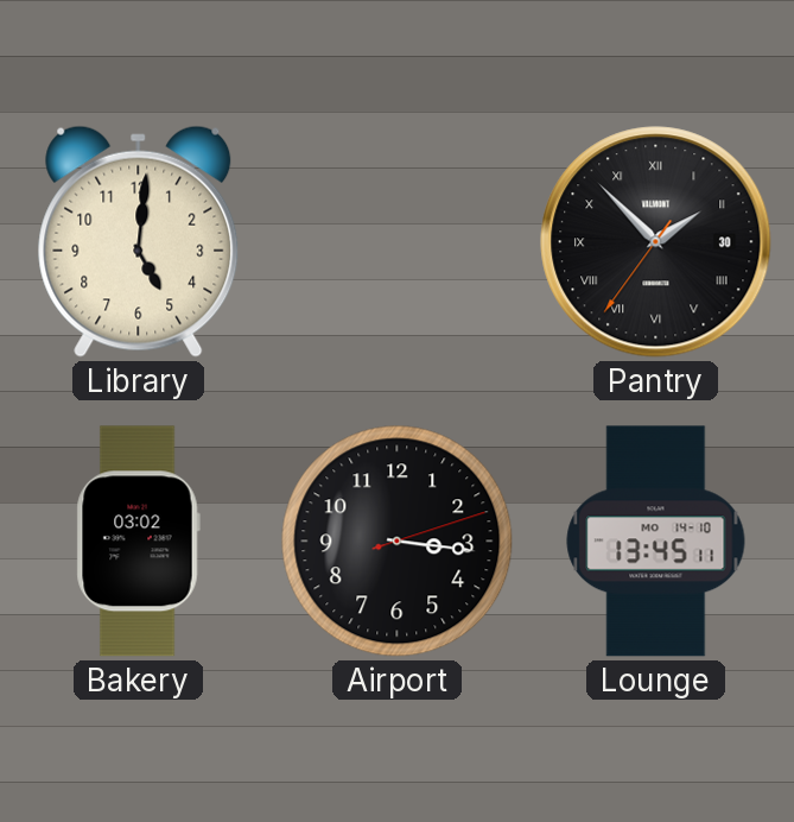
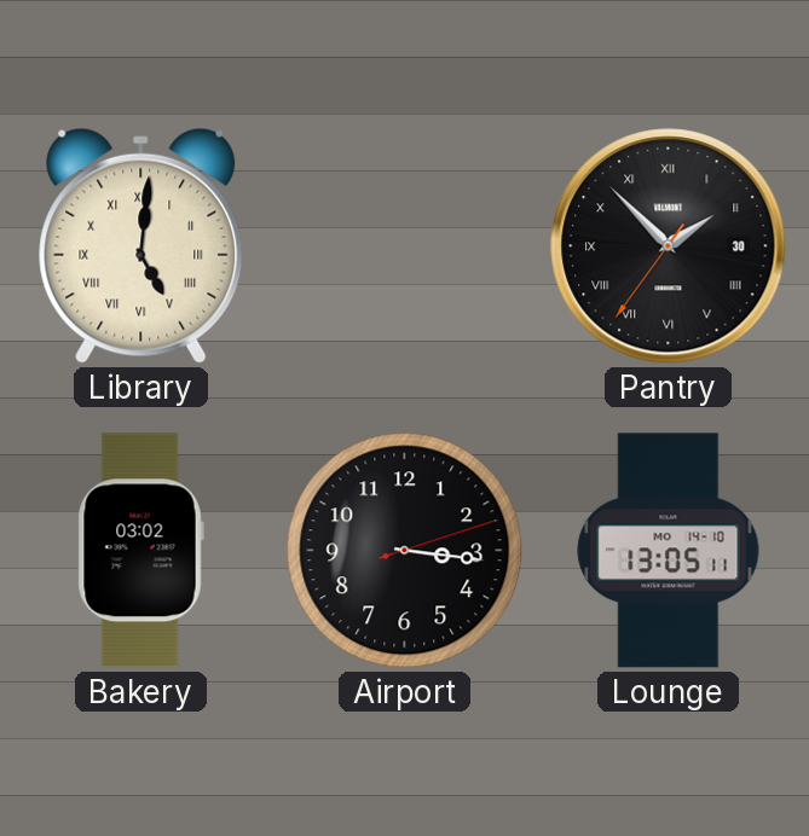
Library numerals: Arabic -> Roman
Lounge: 13:45 -> 13:05
